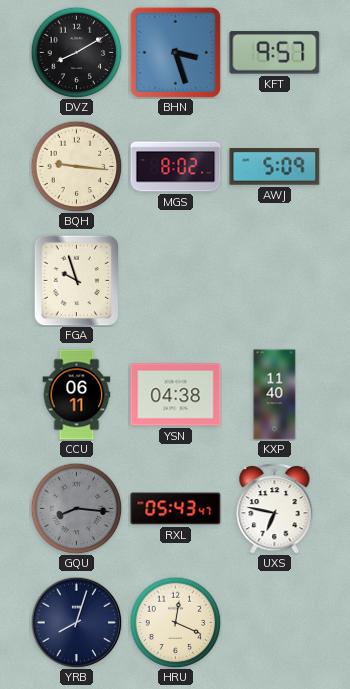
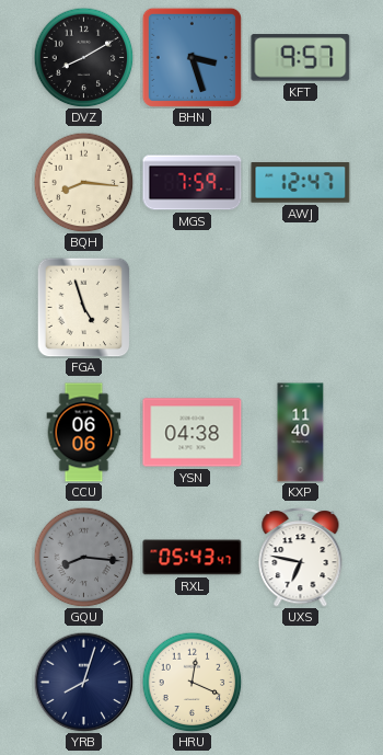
BQH: 9:16 -> 8:16
MGS: 8:02 -> 7:59
AWJ: 5:09 -> 12:47
FGA: 9:57 -> 4:57
CCU: 06:11 -> 06:06
